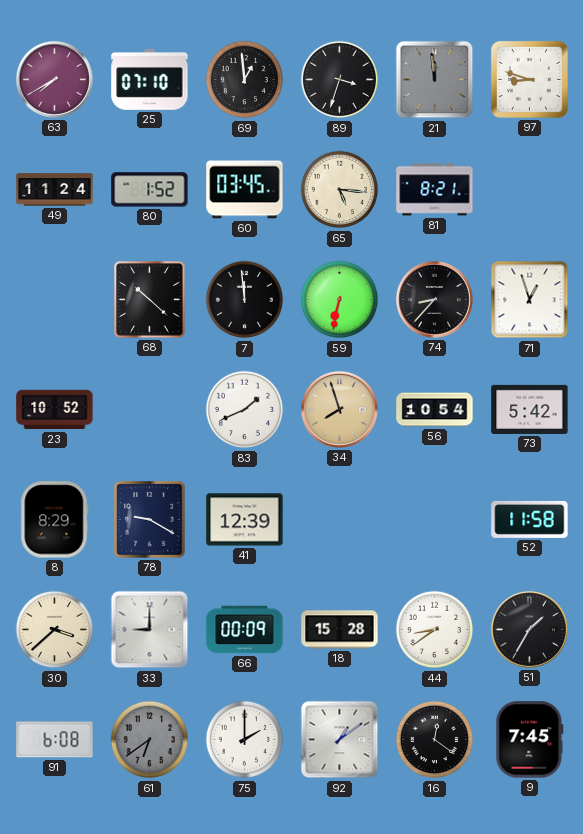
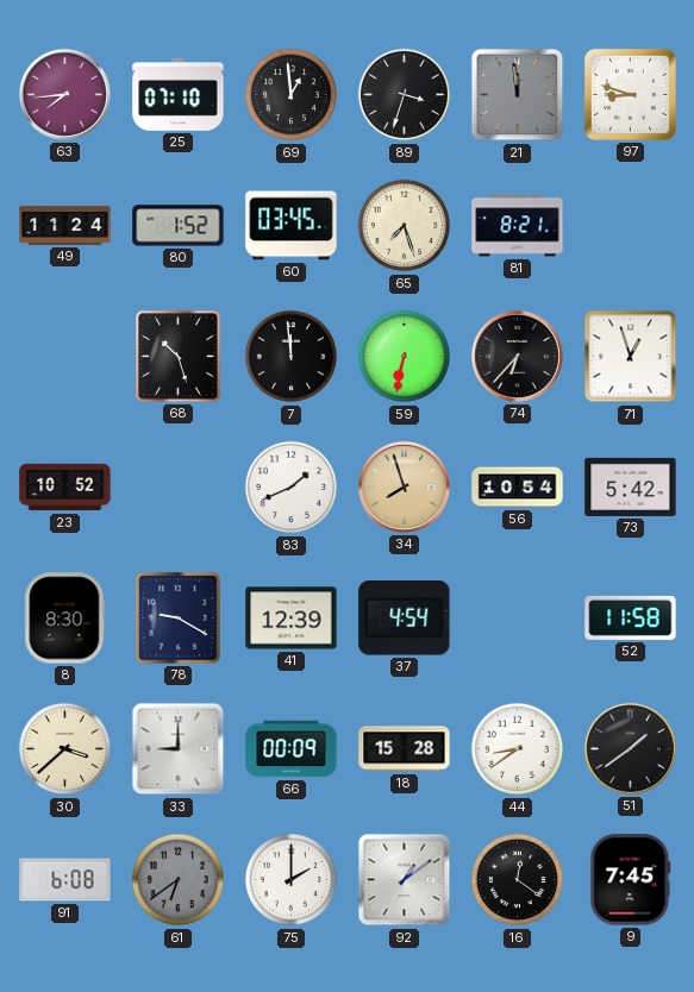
63: 7:40 -> 7:44
65: 5:16 -> 7:27
68: 10:22 -> 10:27
74: 8:37 -> 6:37
8: 8:29 -> 8:30
37: none -> 4:54
51: 1:35 -> 1:39
